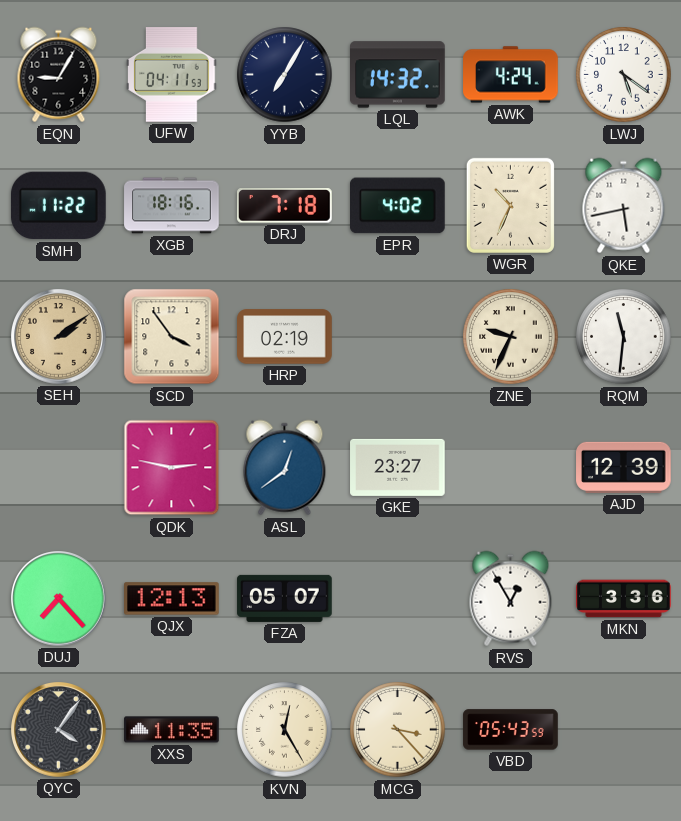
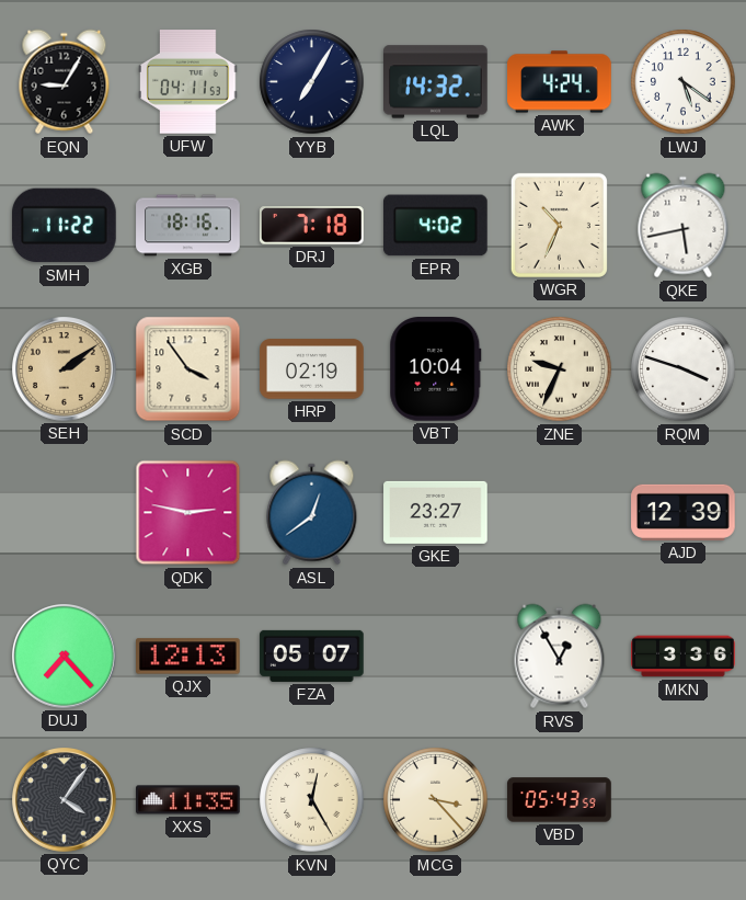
VBT: none -> 10:04
RQM: 11:31 -> 3:48
